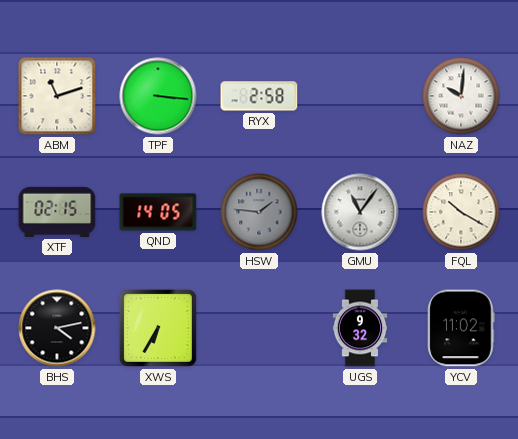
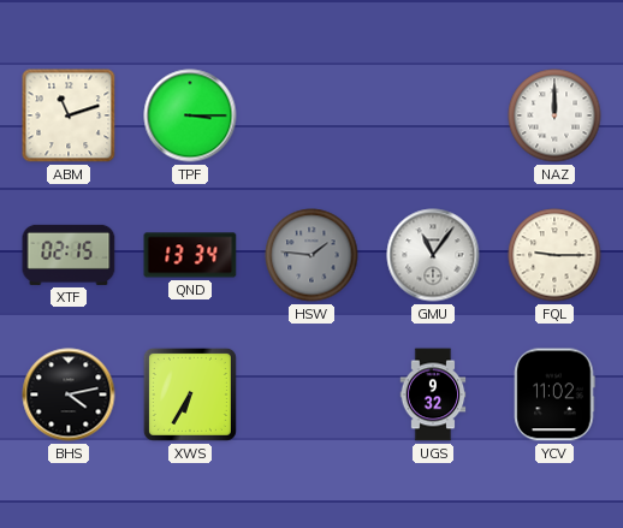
TPF: 3:16 -> 3:15
RYX: 2:58 -> none
NAZ: 10:01 -> 12:00
QND: 14:05 -> 13:34
FQL: 10:20 -> 9:15
